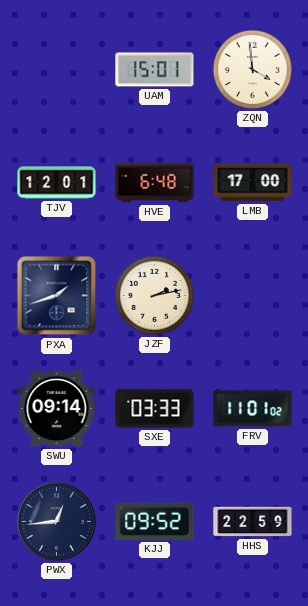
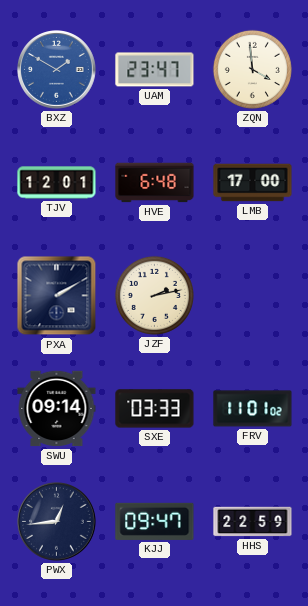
BXZ: none -> 1:50
UAM: 15:01 -> 23:47
PXA: 1:42 -> 2:10
KJJ: 09:52 -> 09:47
